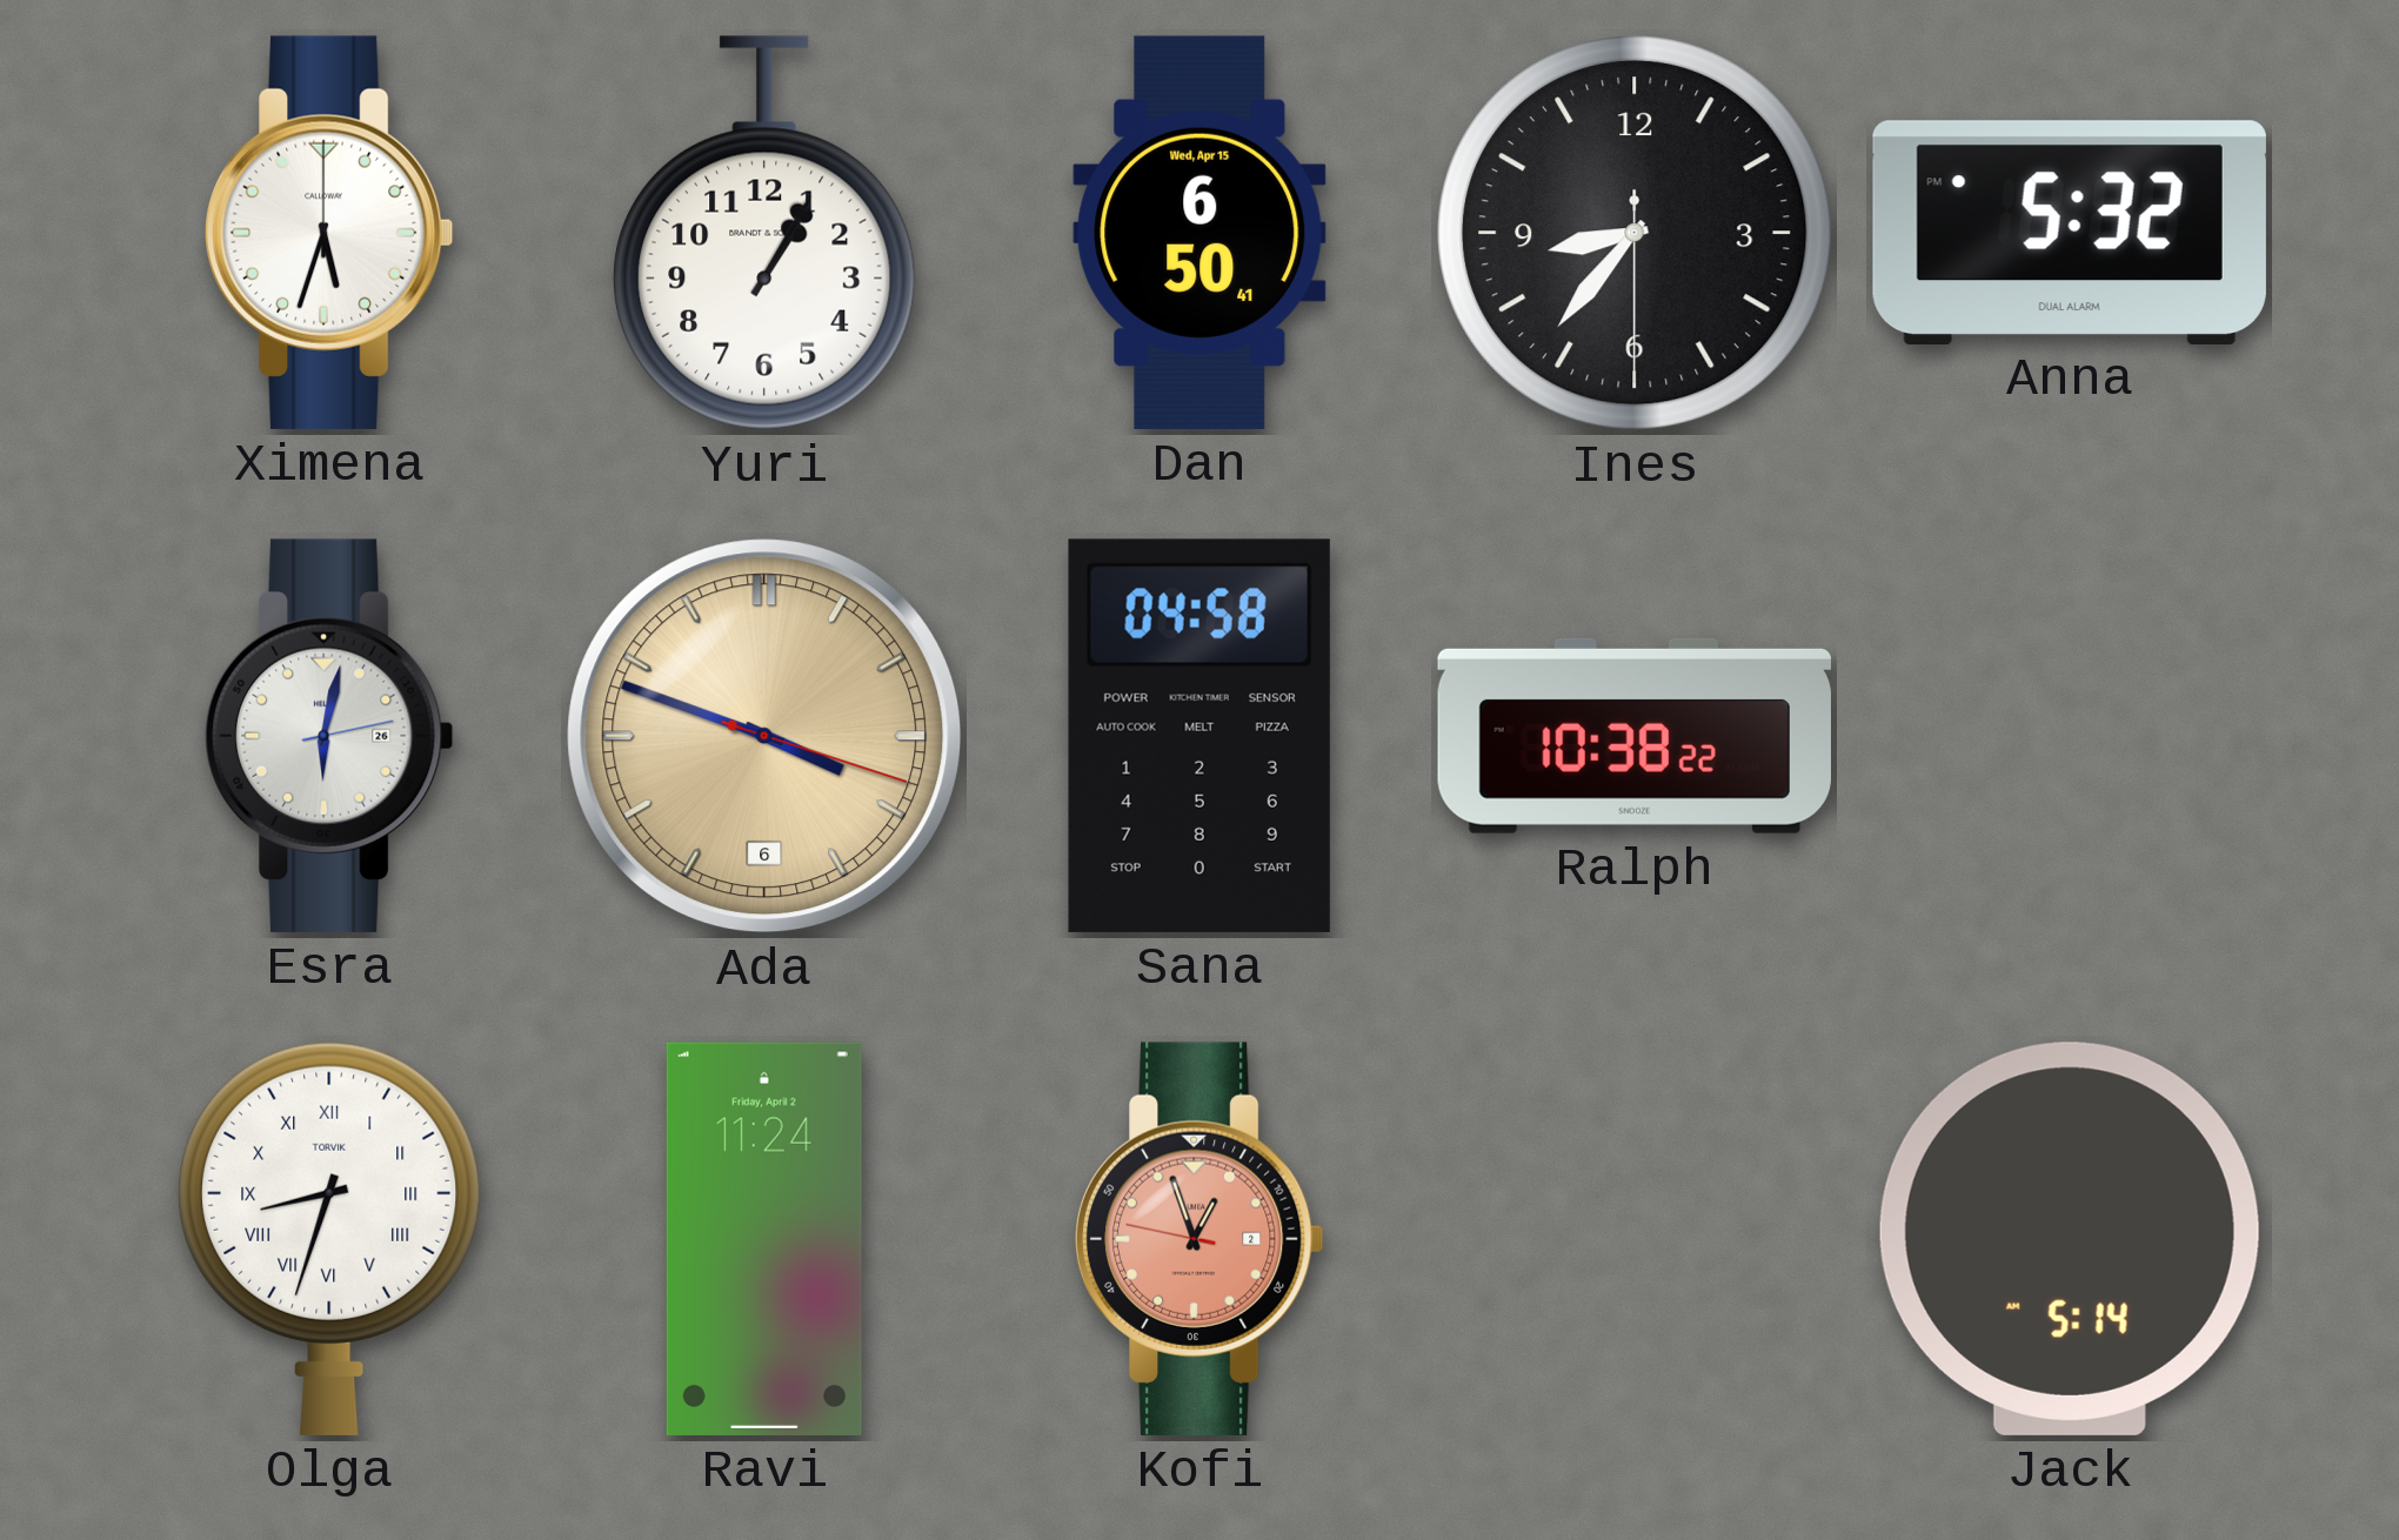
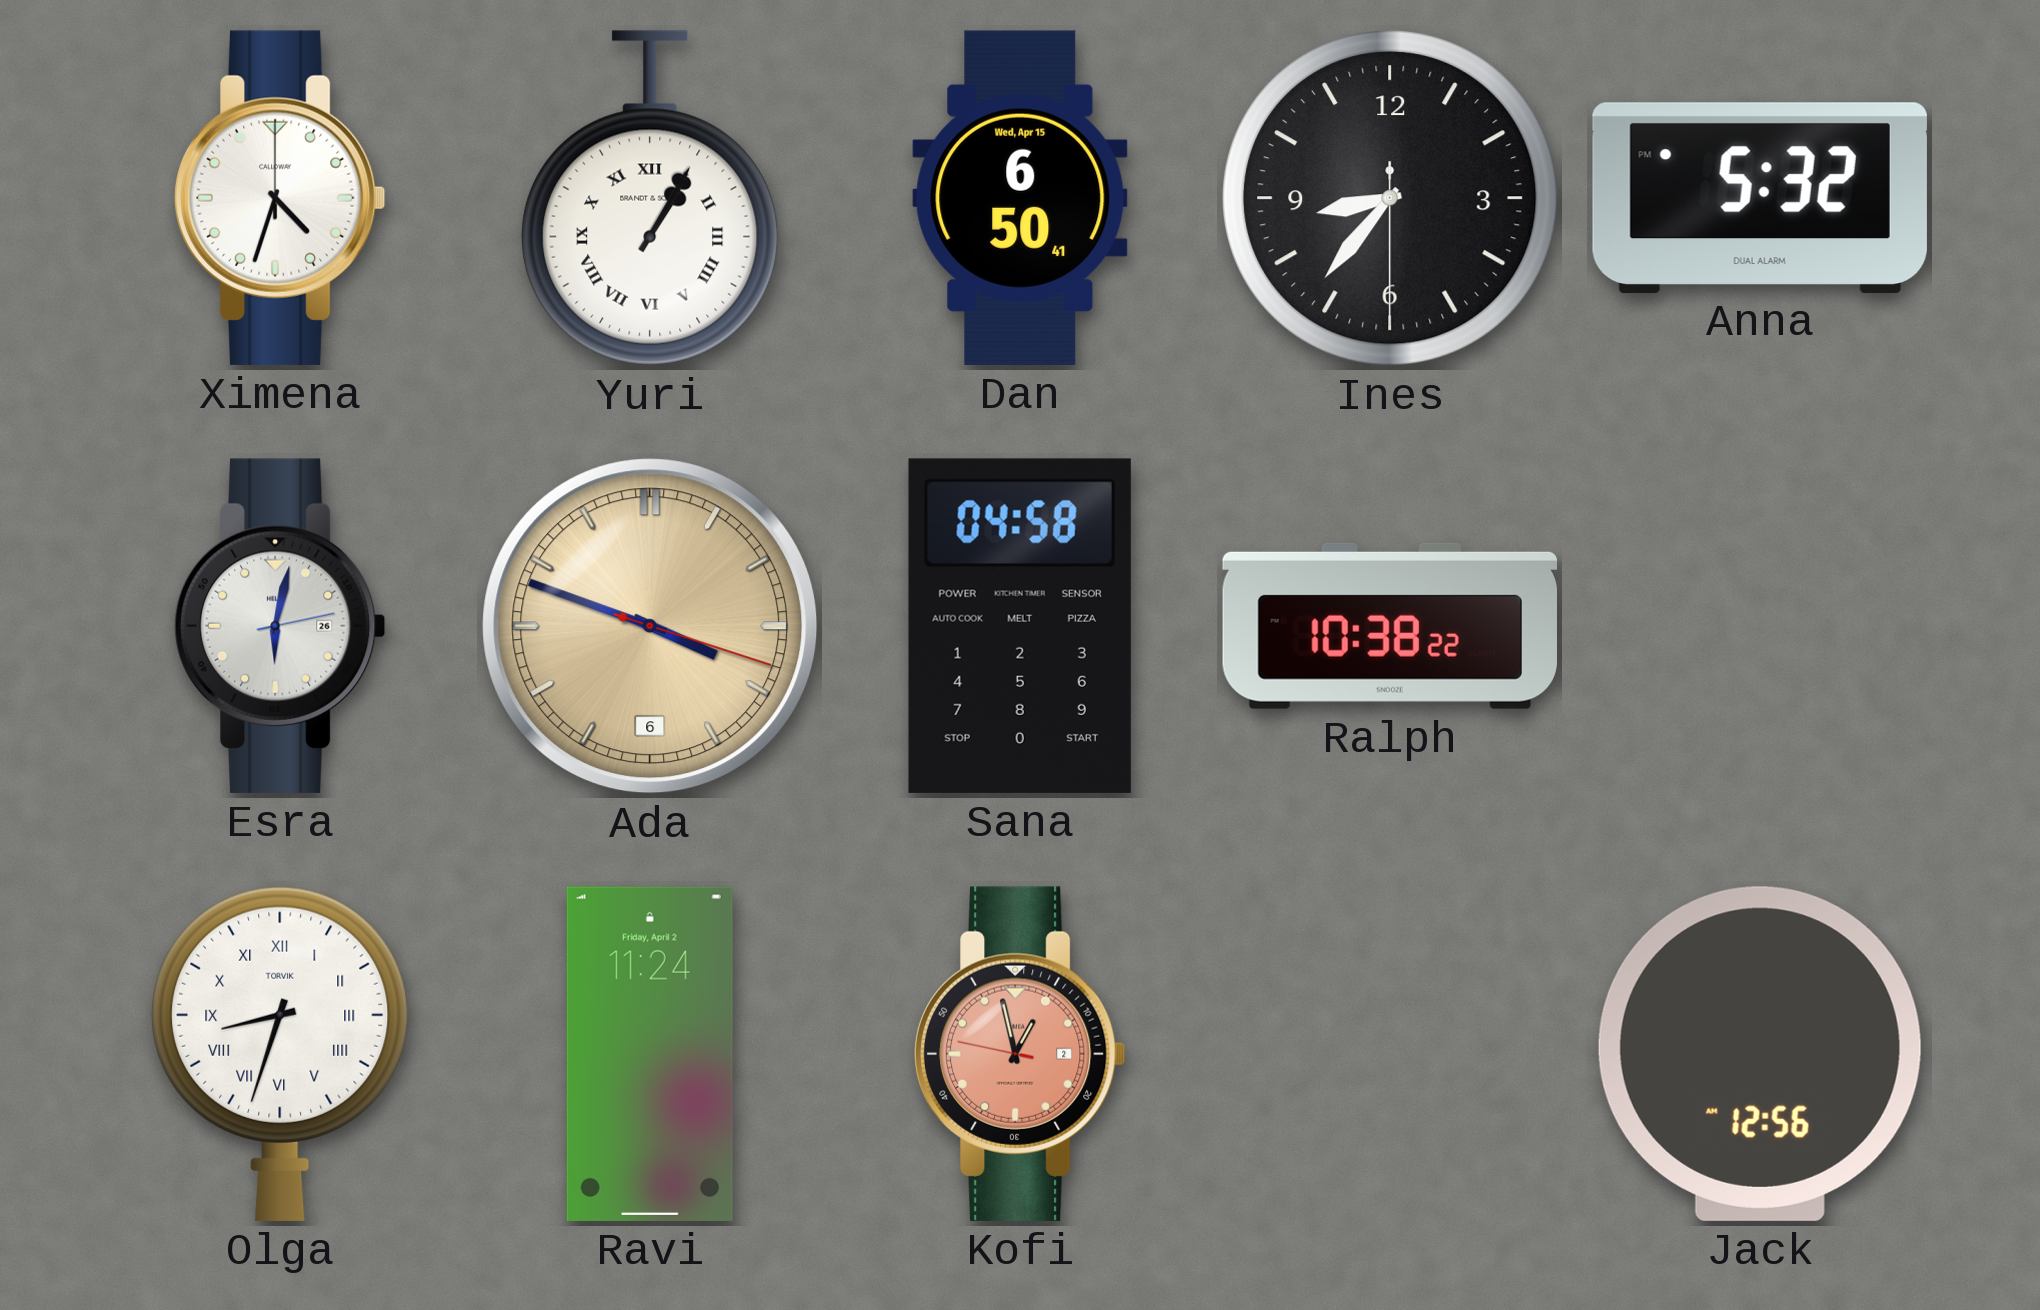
Ximena: 5:33 -> 4:33
Yuri numerals: Arabic -> Roman
Kofi: 12:56 -> 12:57
Jack: 5:14 -> 12:56
